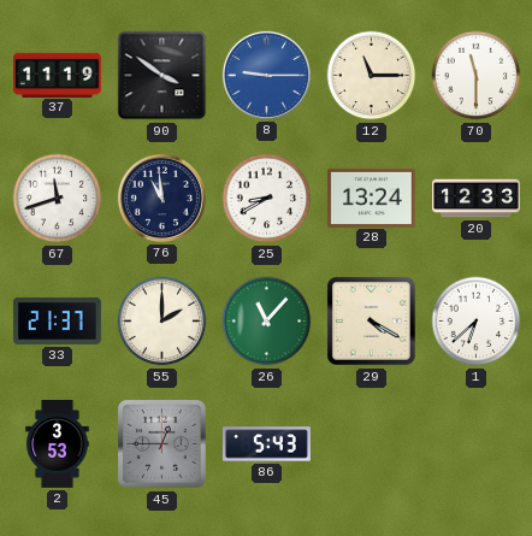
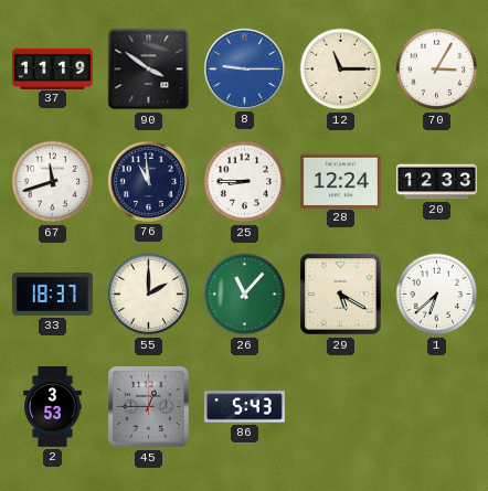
70: 11:30 -> 3:05
25: 8:40 -> 8:45
28: 13:24 -> 12:24
33: 21:37 -> 18:37
29: 4:20 -> 5:20
